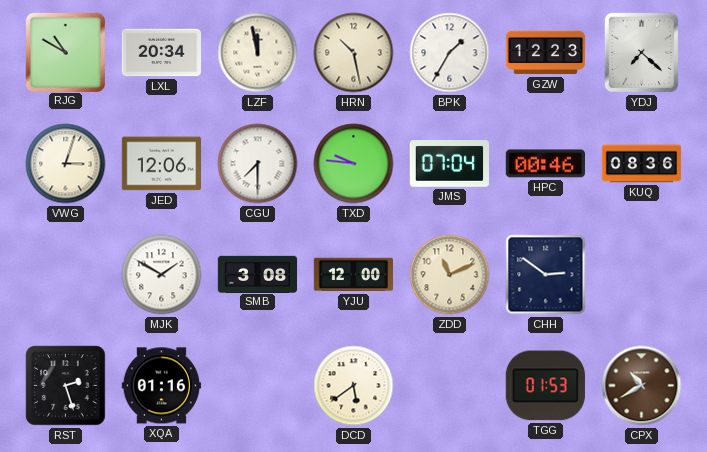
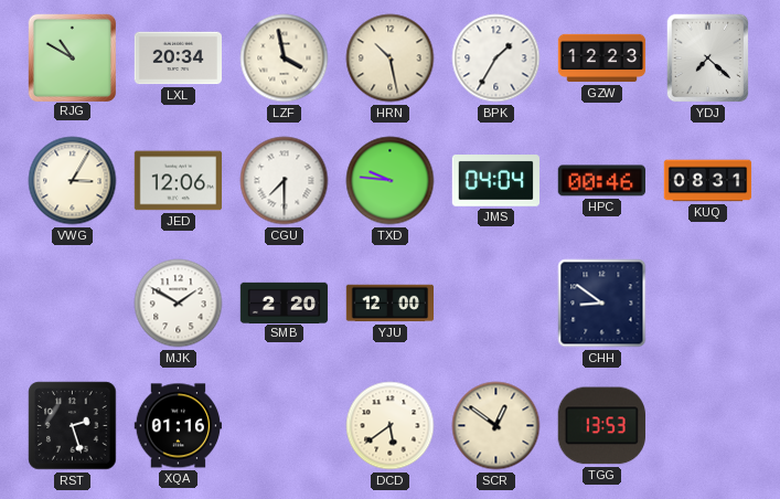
LZF: 11:58 -> 3:58
VWG: 3:03 -> 3:05
JMS: 07:04 -> 04:04
KUQ: 08:36 -> 08:31
SMB: 3:08 -> 2:20
ZDD: 11:11 -> none
CHH: 2:51 -> 8:51
SCR: none -> 12:51
TGG: 01:53 -> 13:53
CPX: 10:40 -> none
